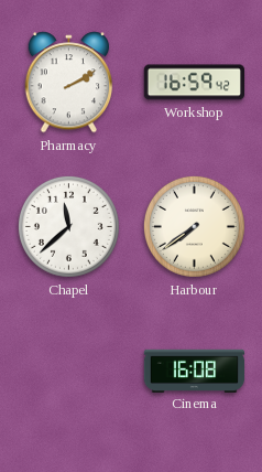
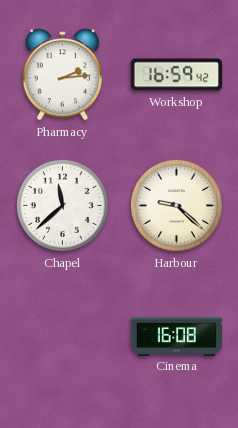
Pharmacy: 2:10 -> 2:14
Harbour: 7:39 -> 9:22
